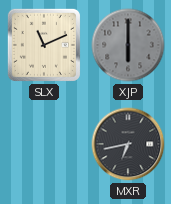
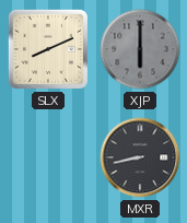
SLX: 11:11 -> 8:11
MXR: 6:43 -> 8:43
